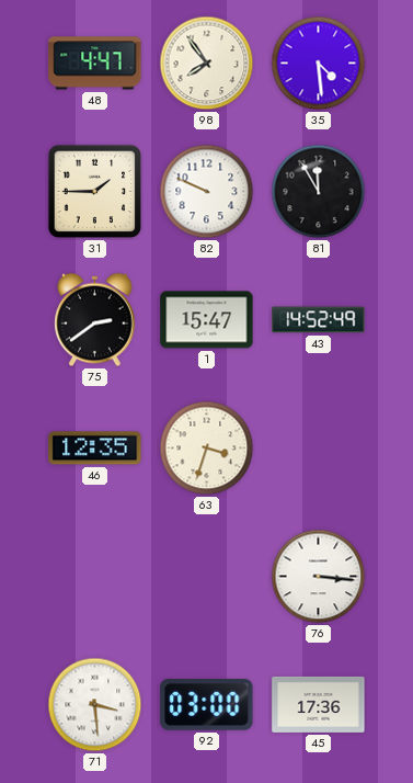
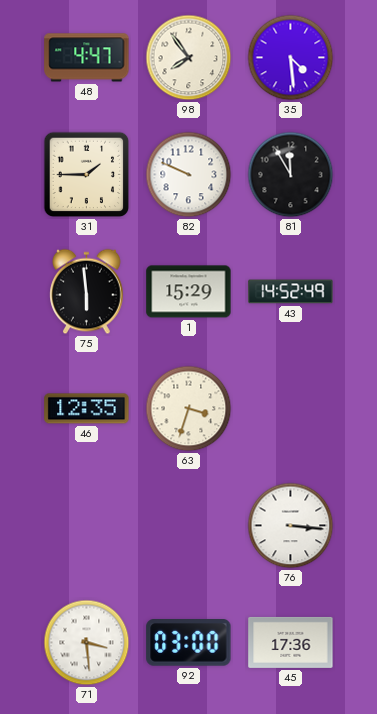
75: 2:39 -> 5:59
1: 15:47 -> 15:29
